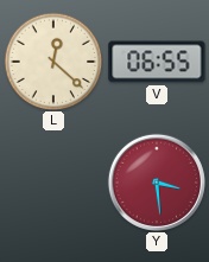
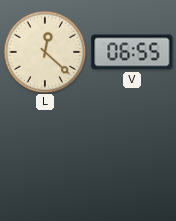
Y: 3:29 -> none
